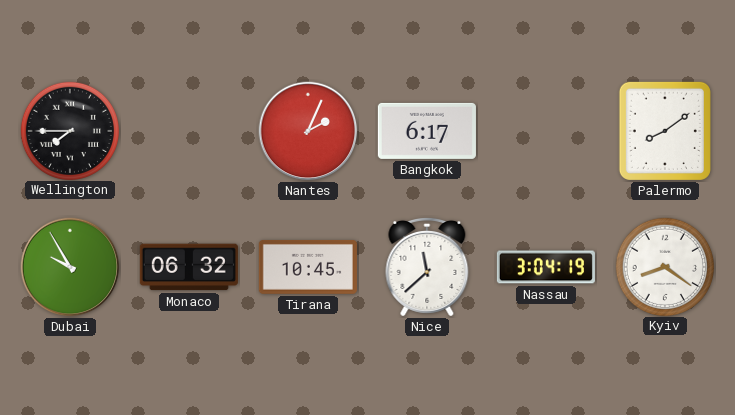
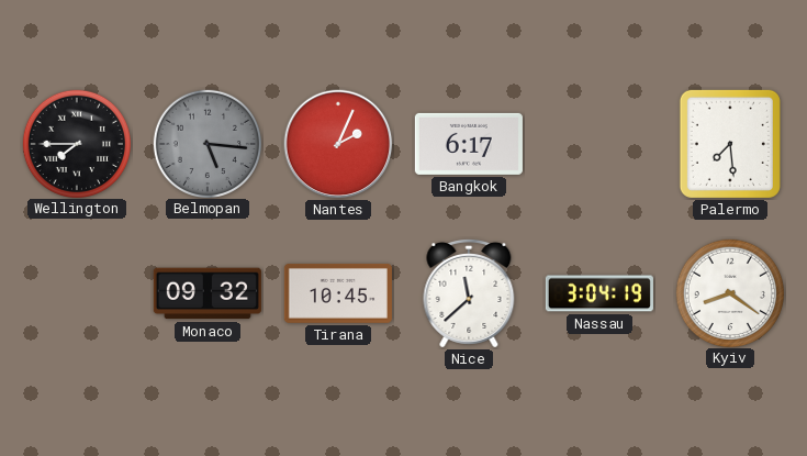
Belmopan: none -> 5:16
Palermo: 8:09 -> 7:29
Dubai: 9:55 -> none
Monaco: 06:32 -> 09:32
